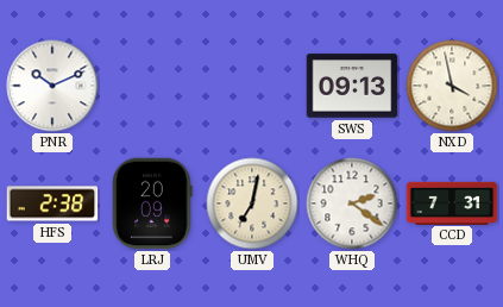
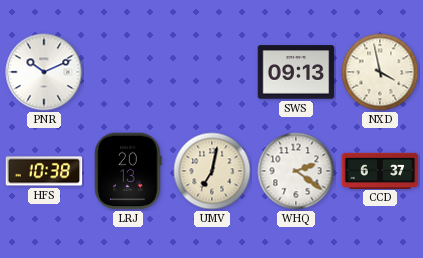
HFS: 2:38 -> 10:38
LRJ: 20:09 -> 20:13
CCD: 7:31 -> 6:37
